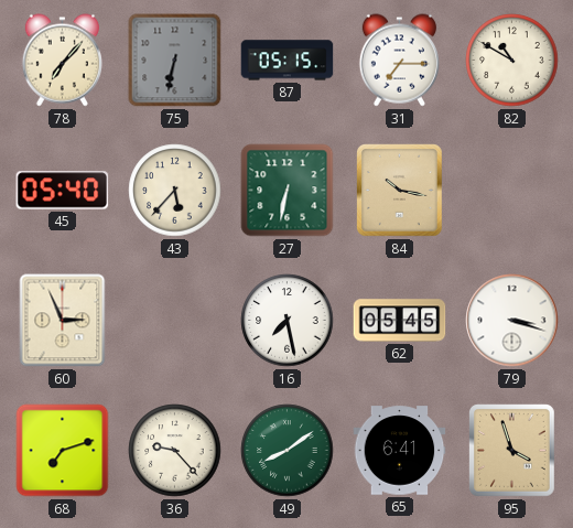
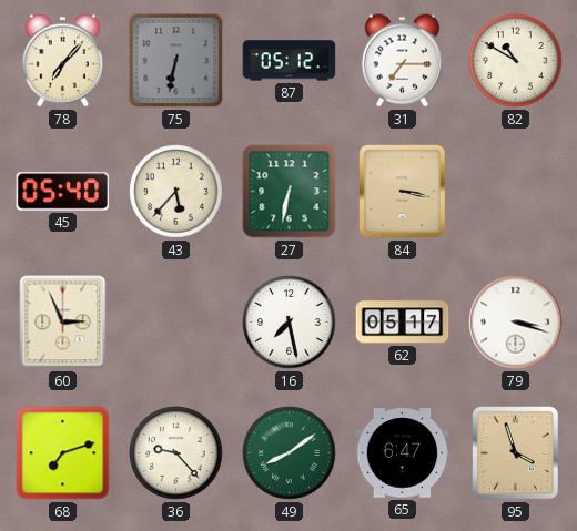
87: 05:15 -> 05:12
84: 10:17 -> 3:17
62: 05:45 -> 05:17
65: 6:41 -> 6:47
